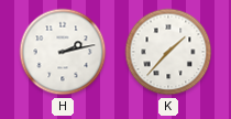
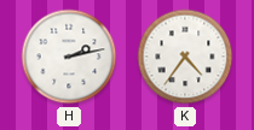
K: 1:37 -> 4:36
